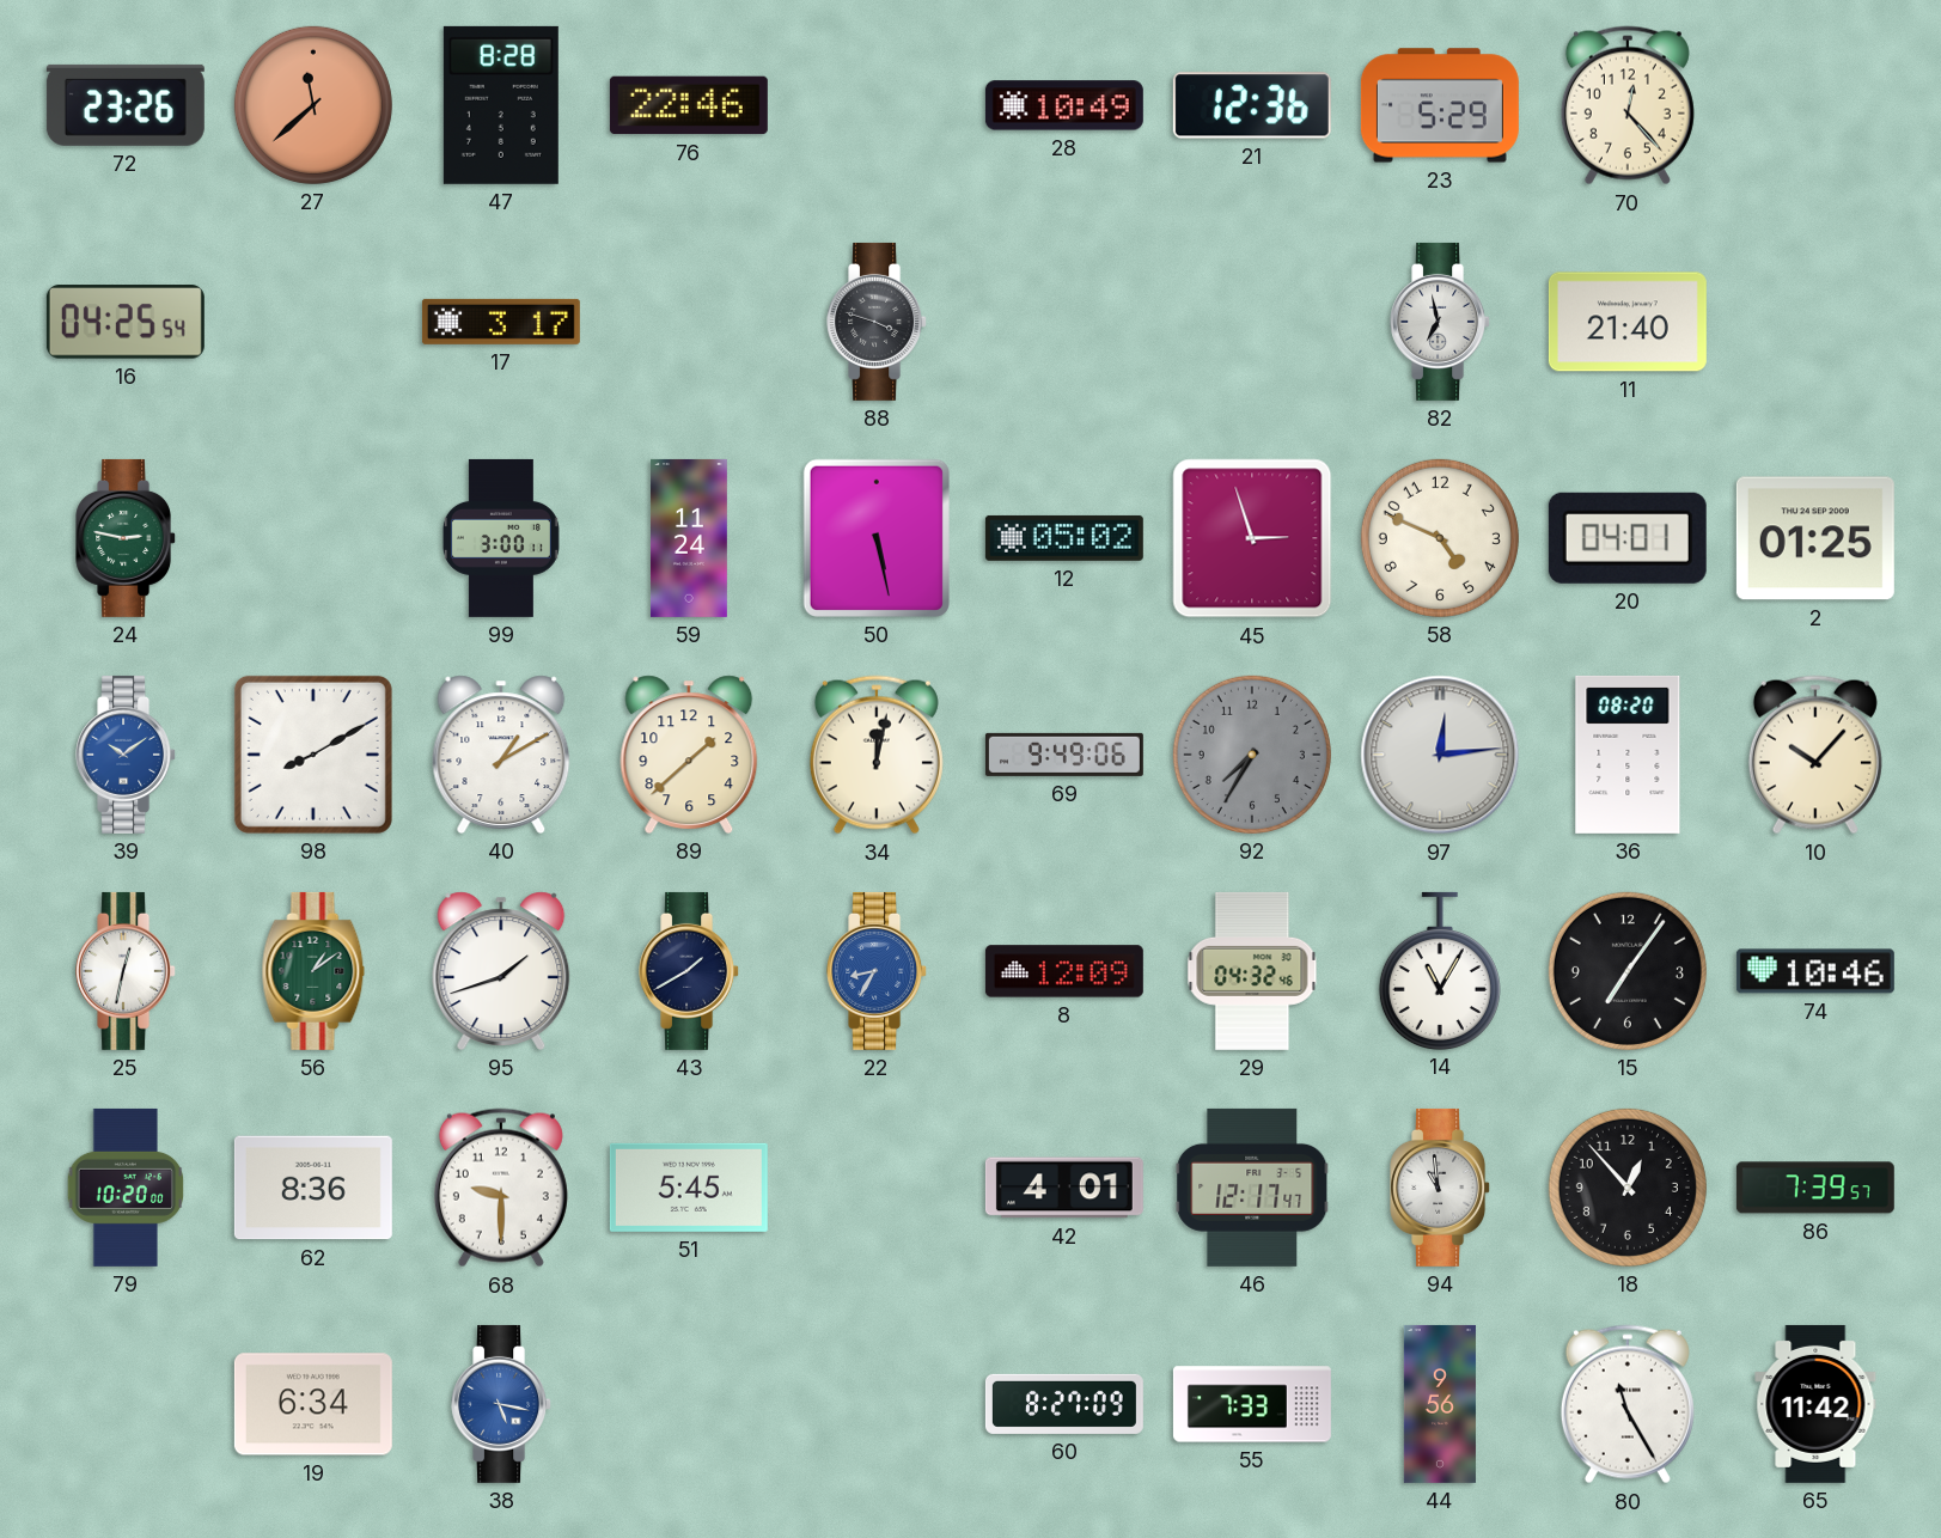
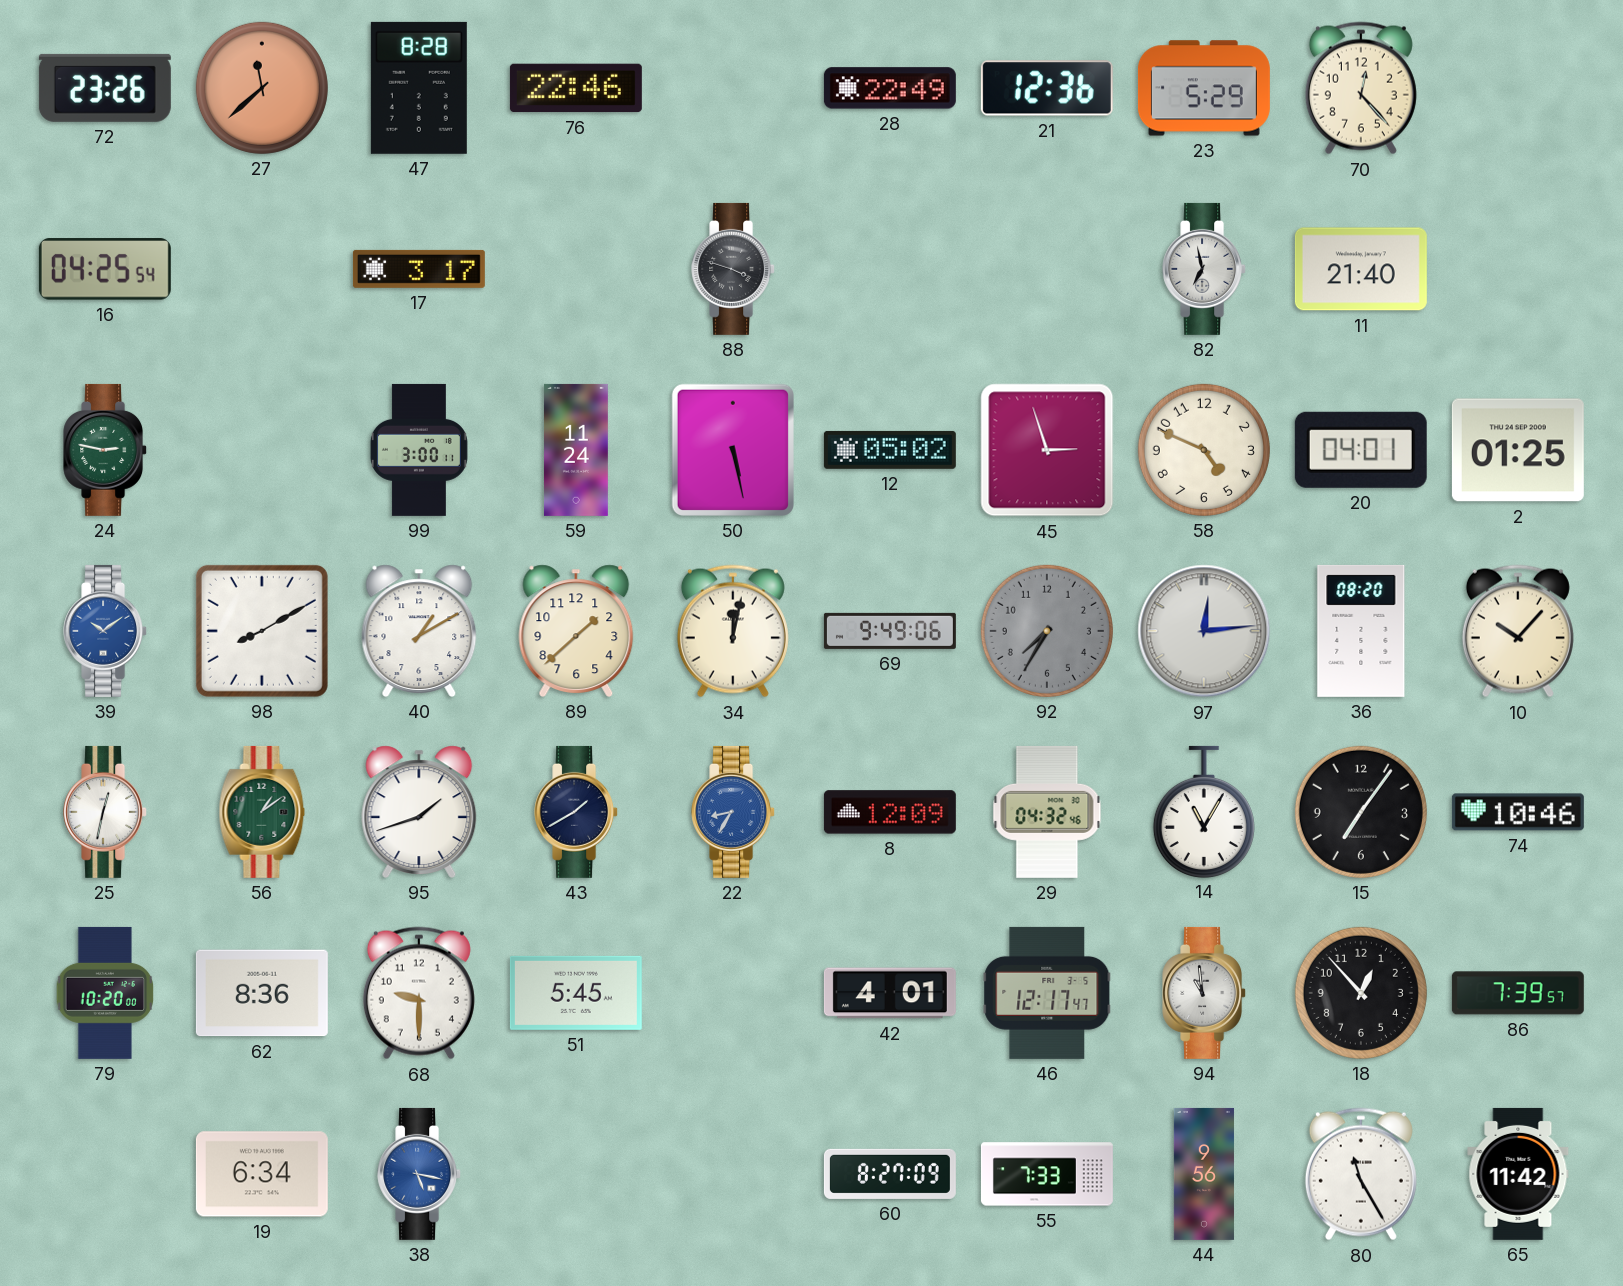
28: 10:49 -> 22:49
